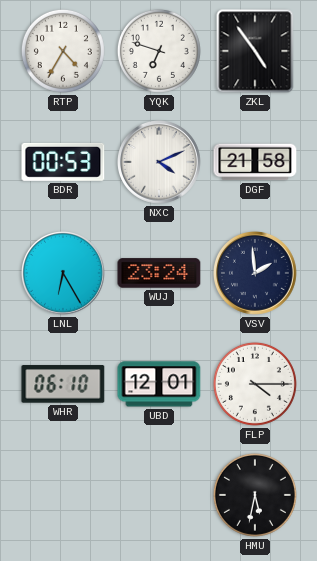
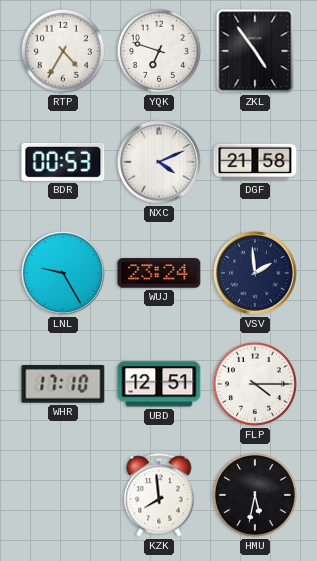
LNL: 6:25 -> 9:25
WHR: 06:10 -> 17:10
UBD: 12:01 -> 12:51
KZK: none -> 7:59
